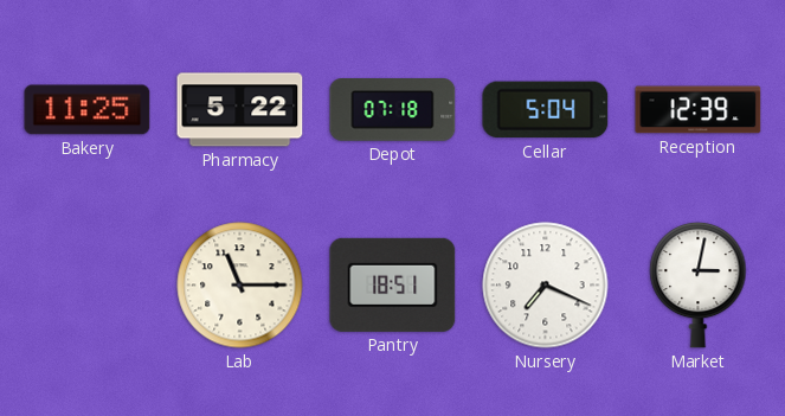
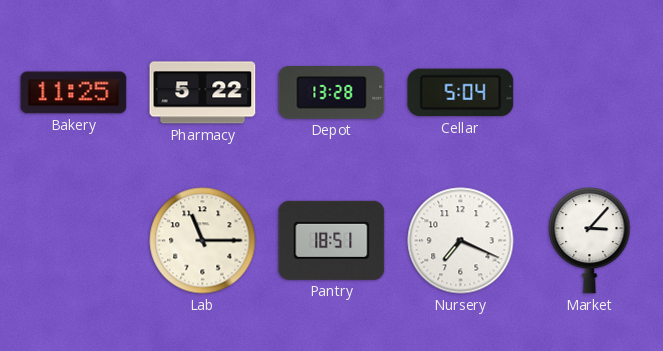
Depot: 07:18 -> 13:28
Reception: 12:39 -> none
Market: 3:02 -> 3:07
